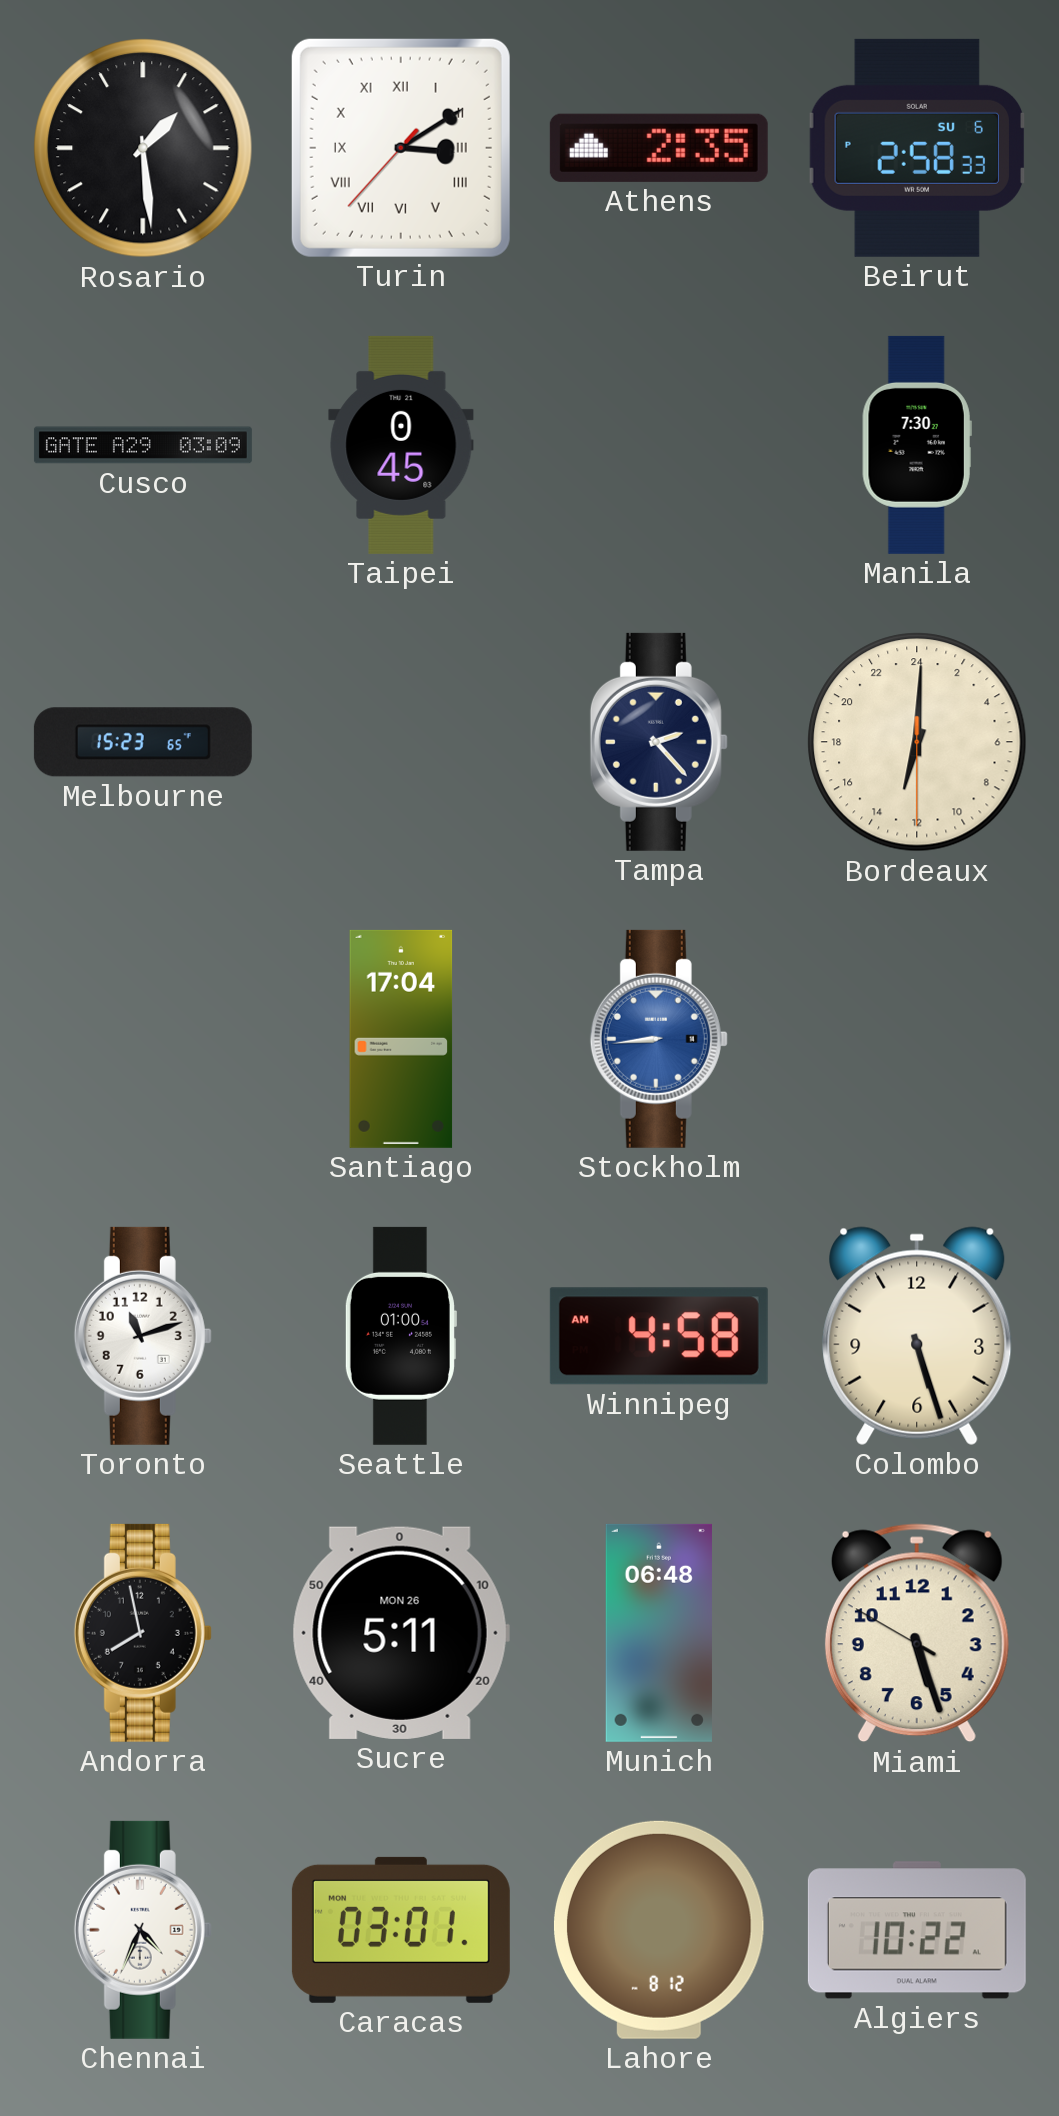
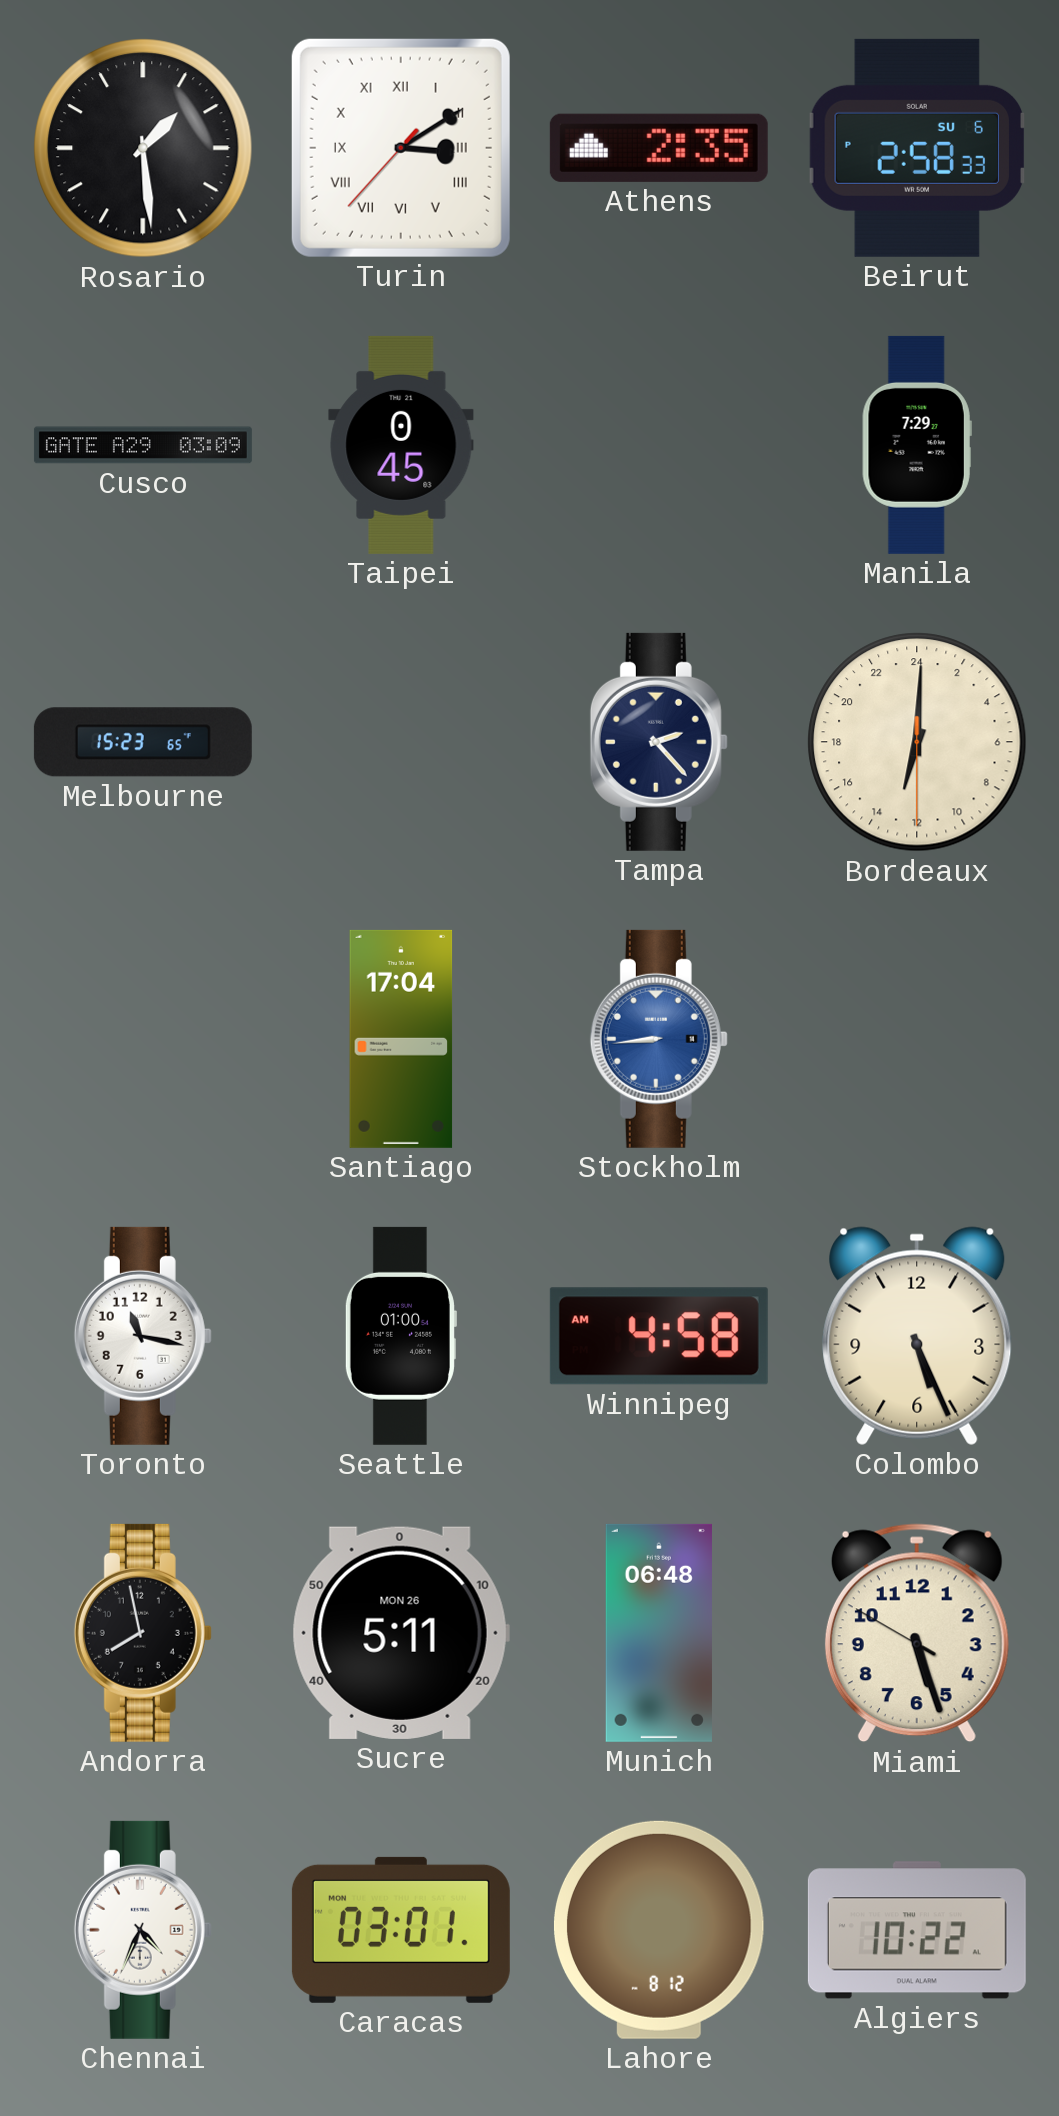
Manila: 7:30 -> 7:29
Toronto: 11:12 -> 11:17
Colombo: 5:27 -> 5:26
